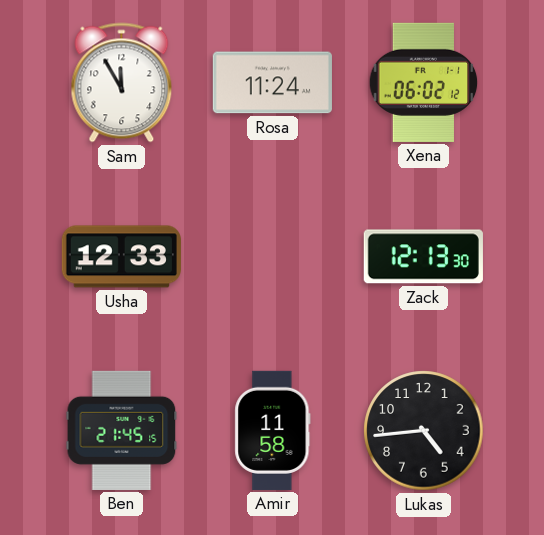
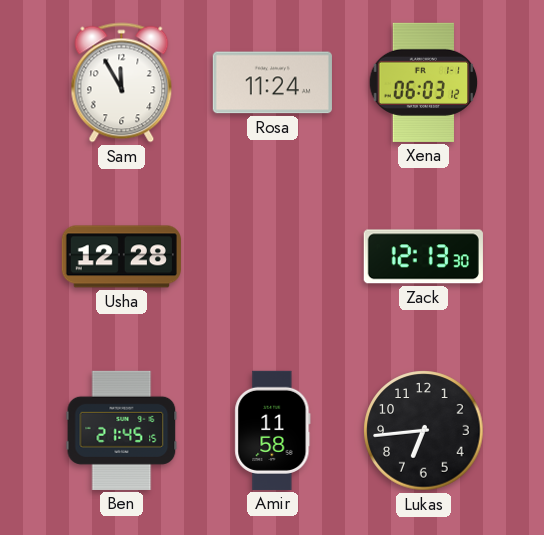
Xena: 06:02 -> 06:03
Usha: 12:33 -> 12:28
Lukas: 4:44 -> 6:44
